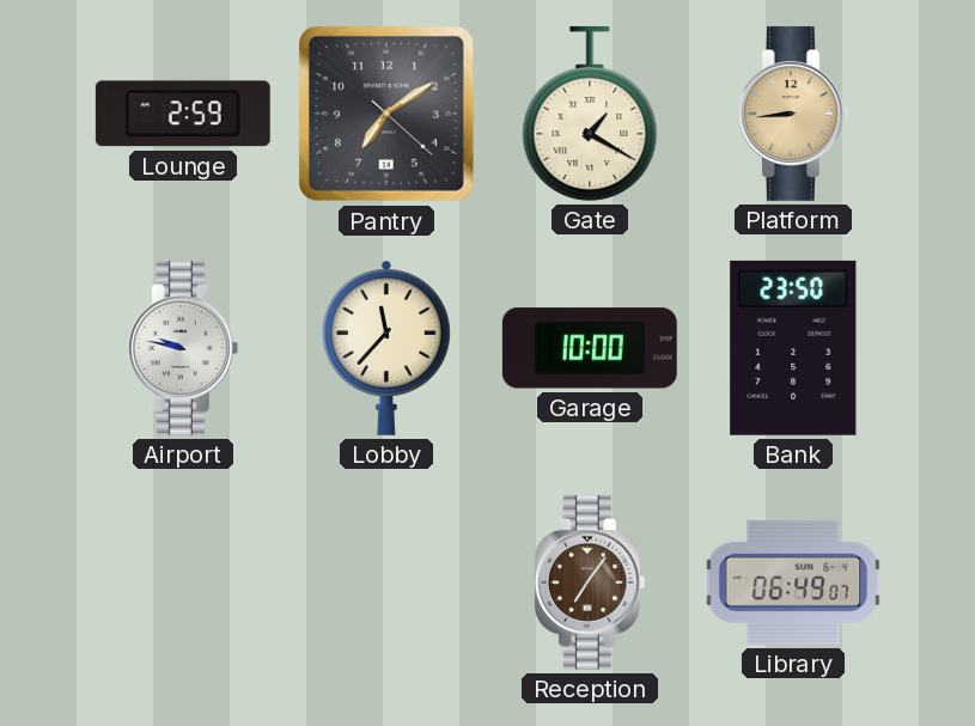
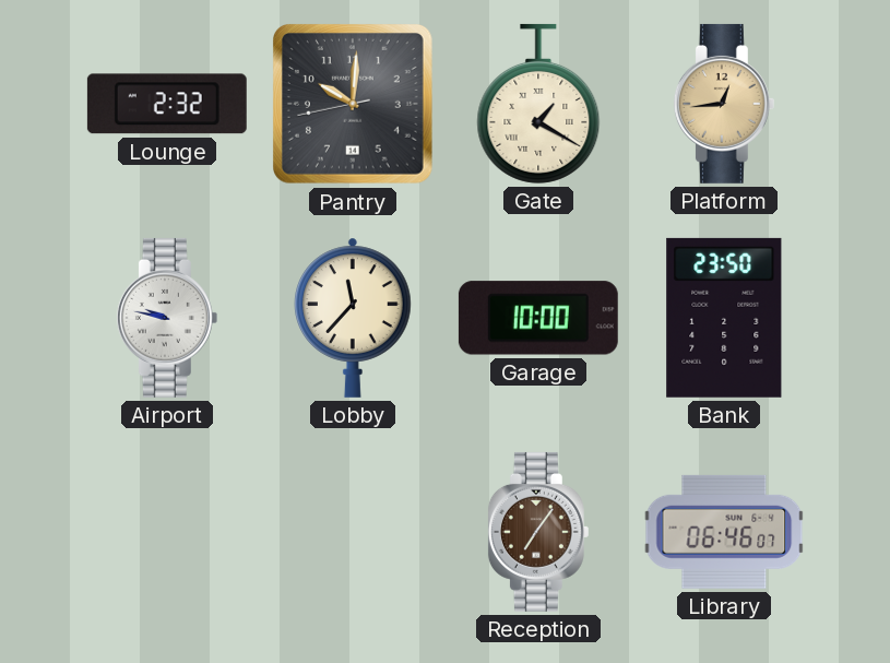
Lounge: 2:59 -> 2:32
Pantry: 7:09 -> 10:00
Platform: 8:44 -> 12:44
Library: 06:49 -> 06:46
